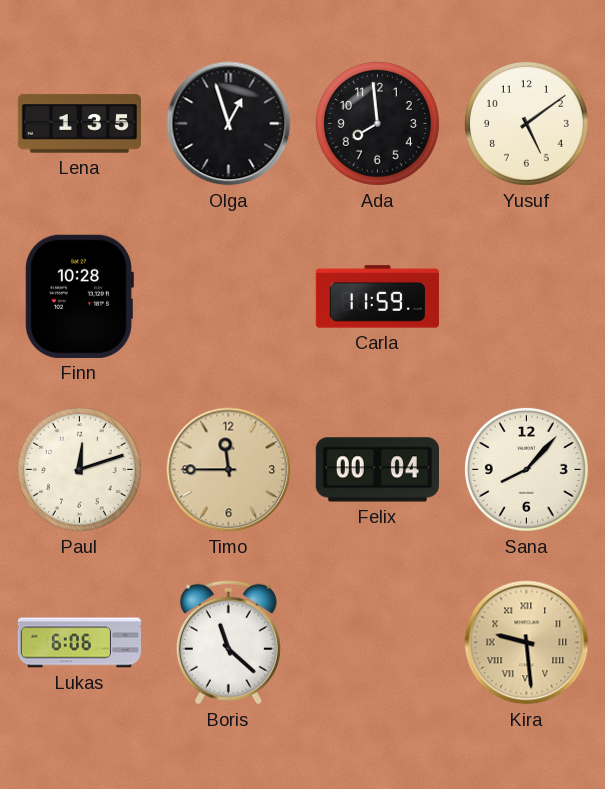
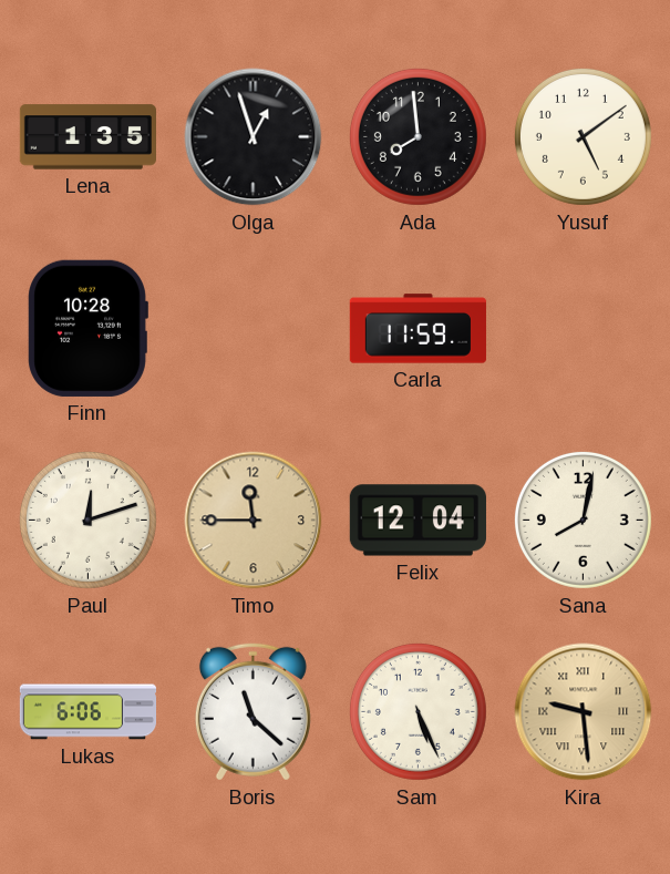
Felix: 00:04 -> 12:04
Sana: 8:07 -> 8:02
Sam: none -> 5:26
